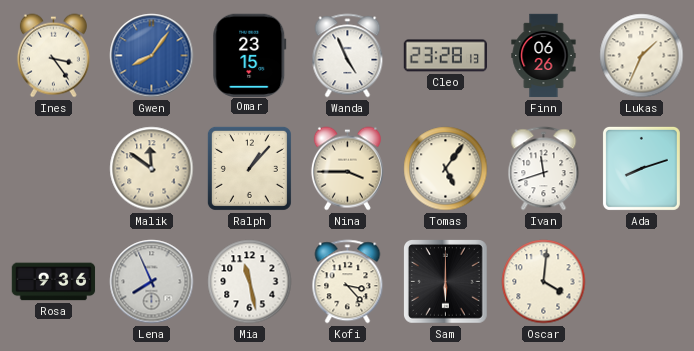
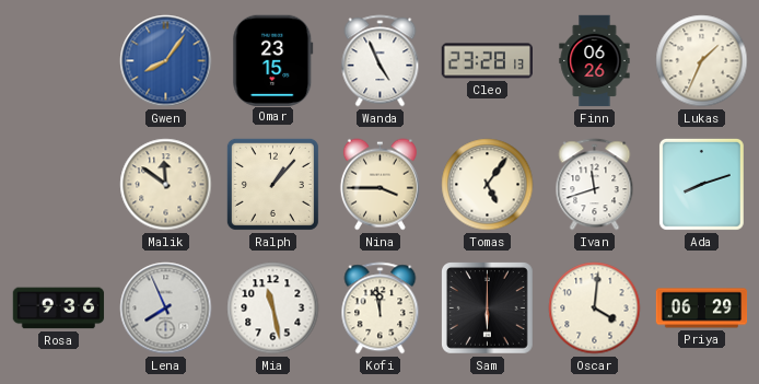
Ines: 3:24 -> none
Kofi: 3:23 -> 11:58
Priya: none -> 06:29
